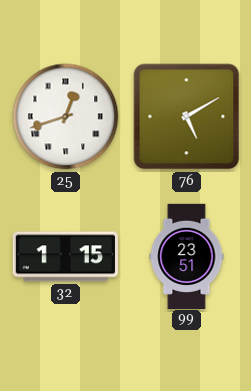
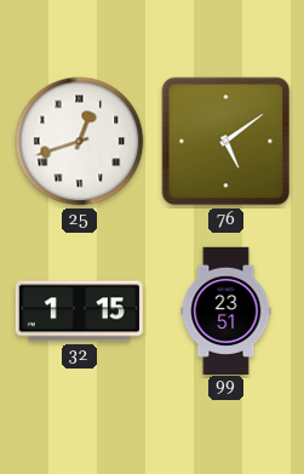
76: 5:10 -> 5:09
